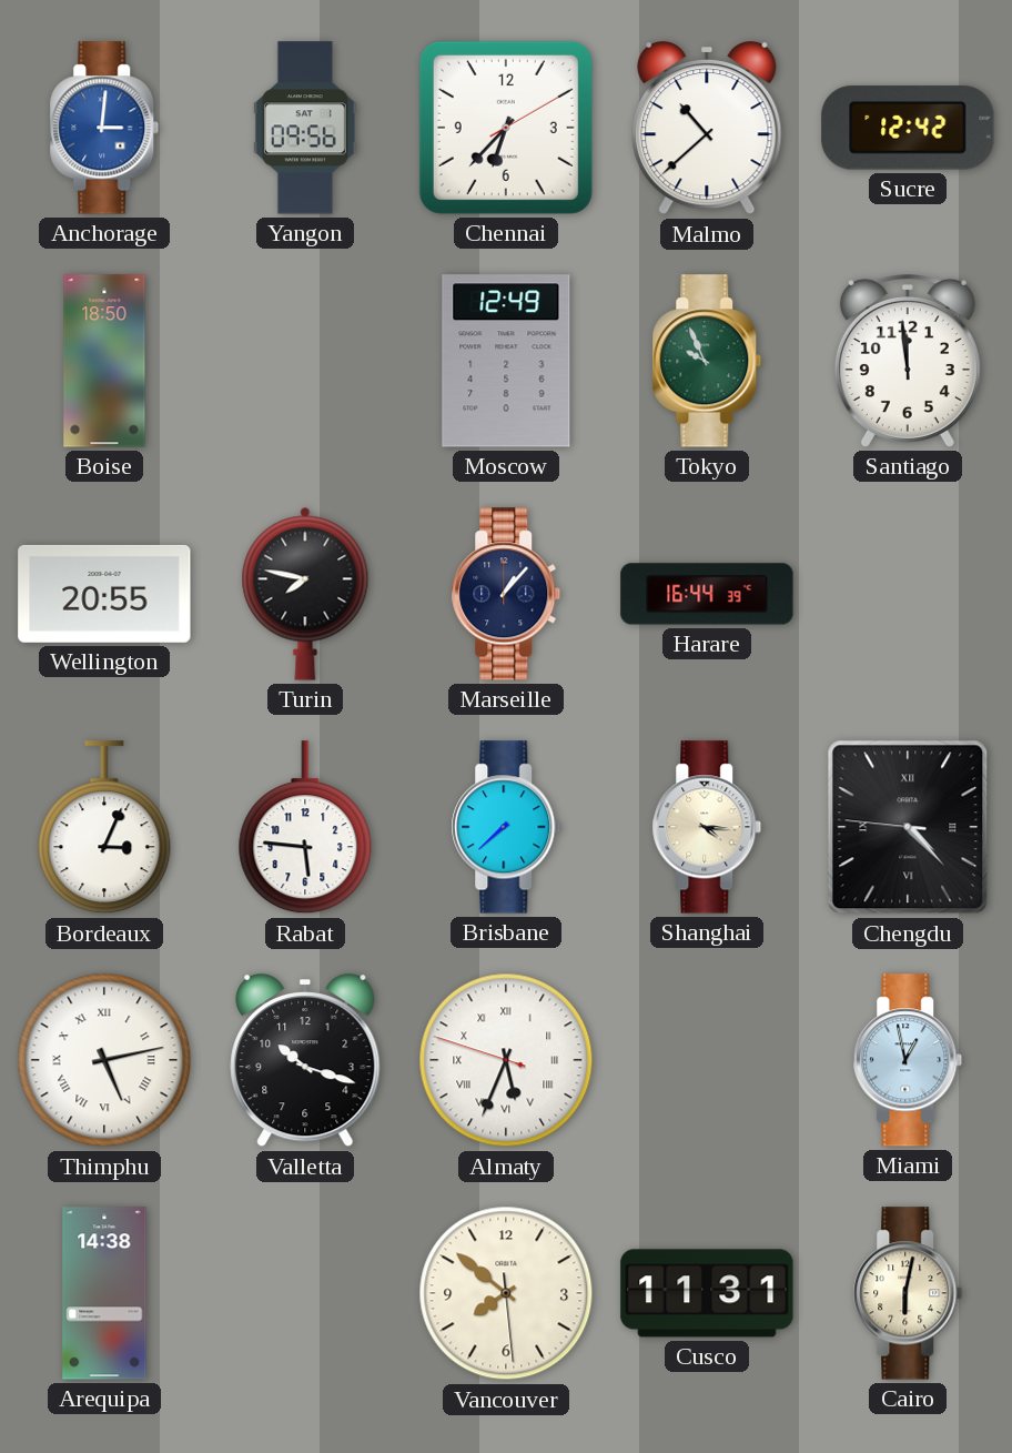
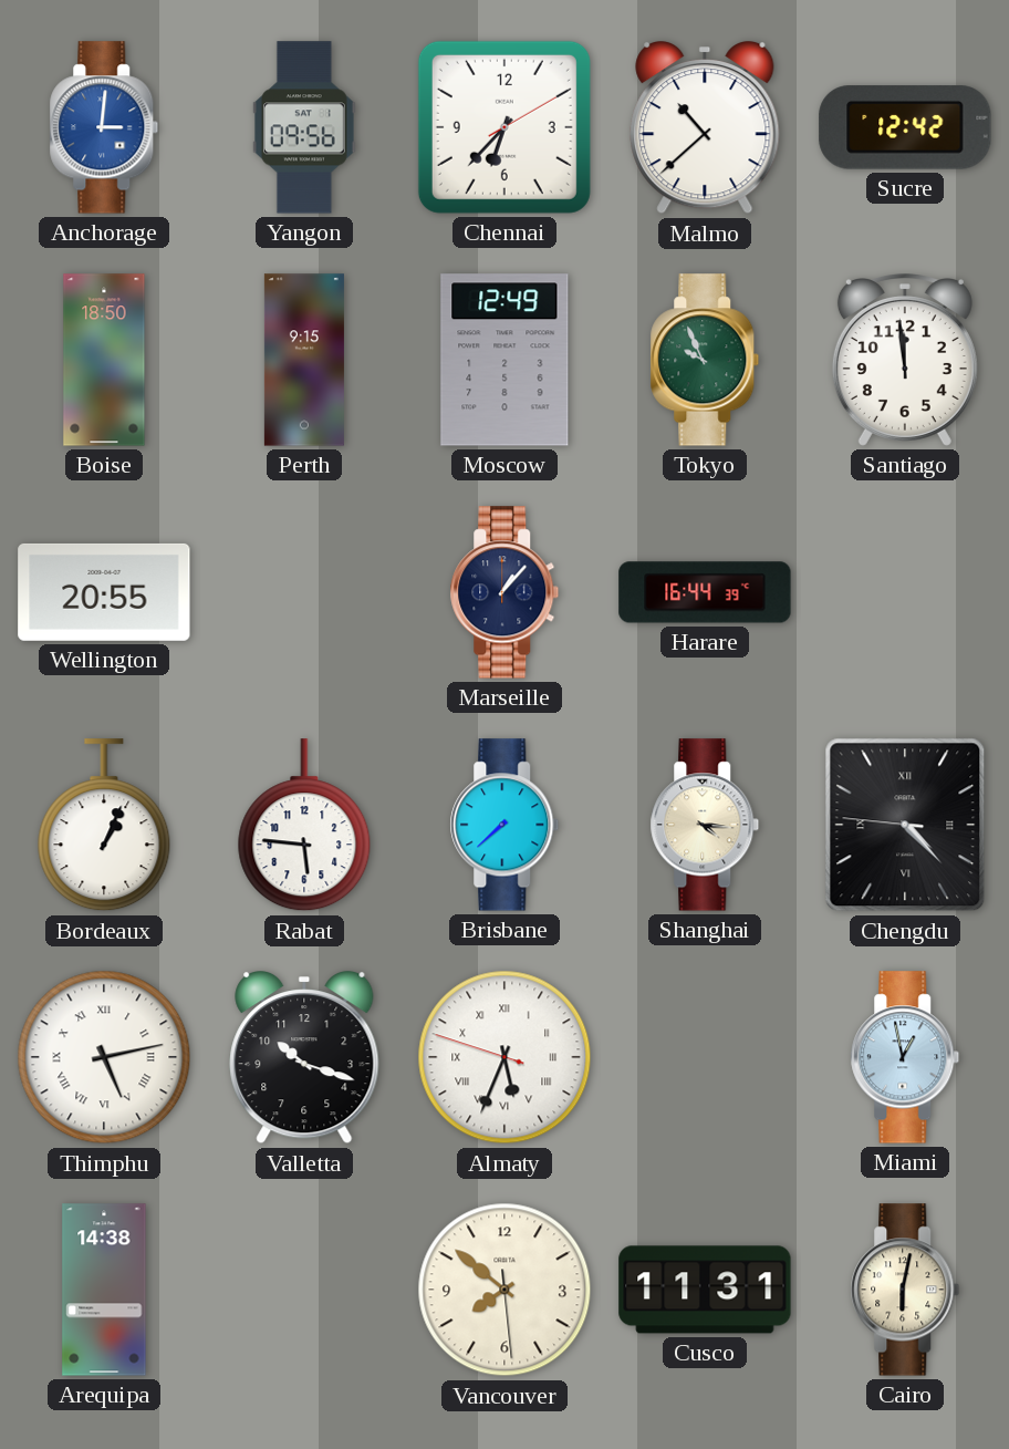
Perth: none -> 9:15
Turin: 7:47 -> none
Bordeaux: 3:04 -> 1:04
